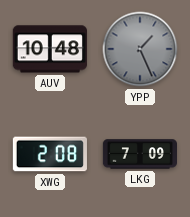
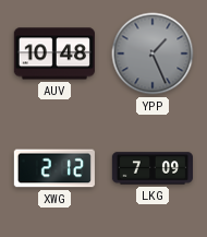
XWG: 2:08 -> 2:12
